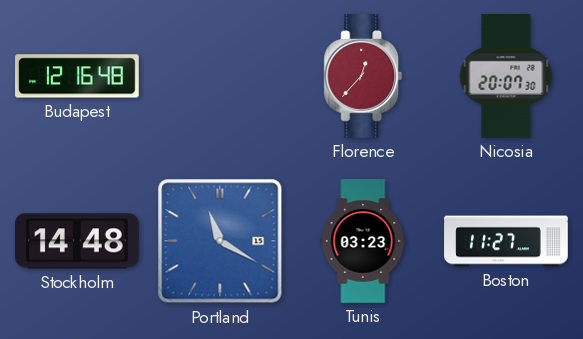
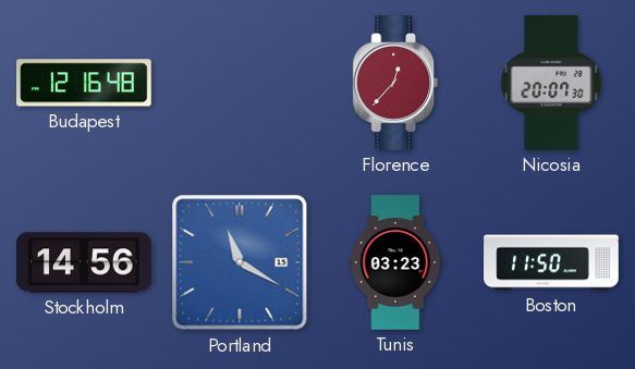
Stockholm: 14:48 -> 14:56
Boston: 11:27 -> 11:50
